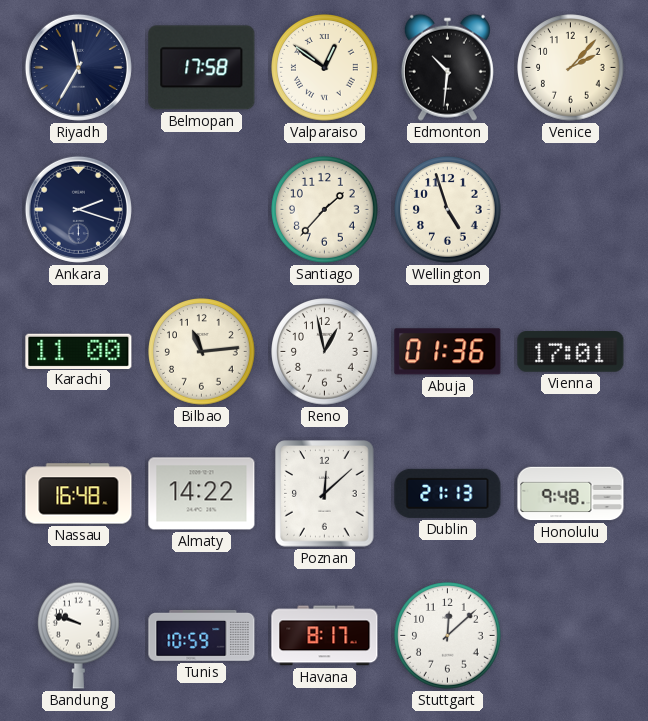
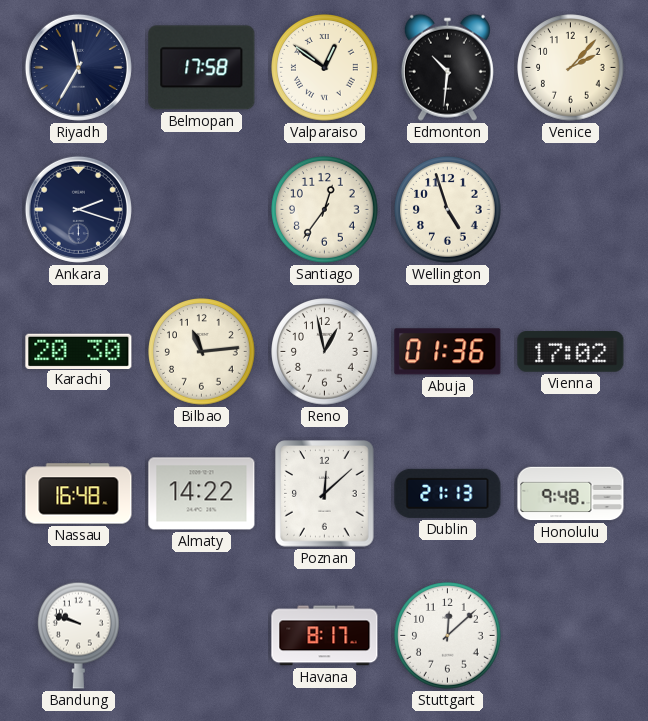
Santiago: 1:37 -> 12:36
Karachi: 11:00 -> 20:30
Vienna: 17:01 -> 17:02
Tunis: 10:59 -> none
